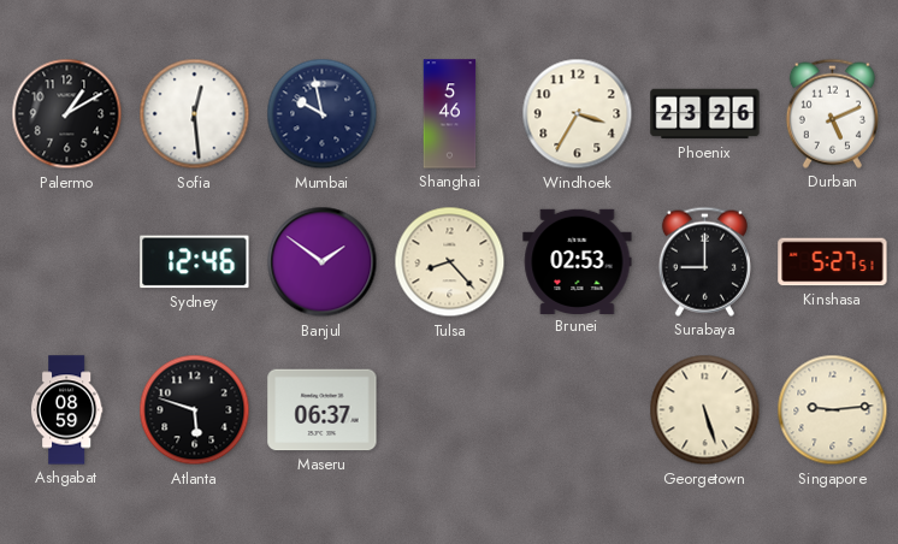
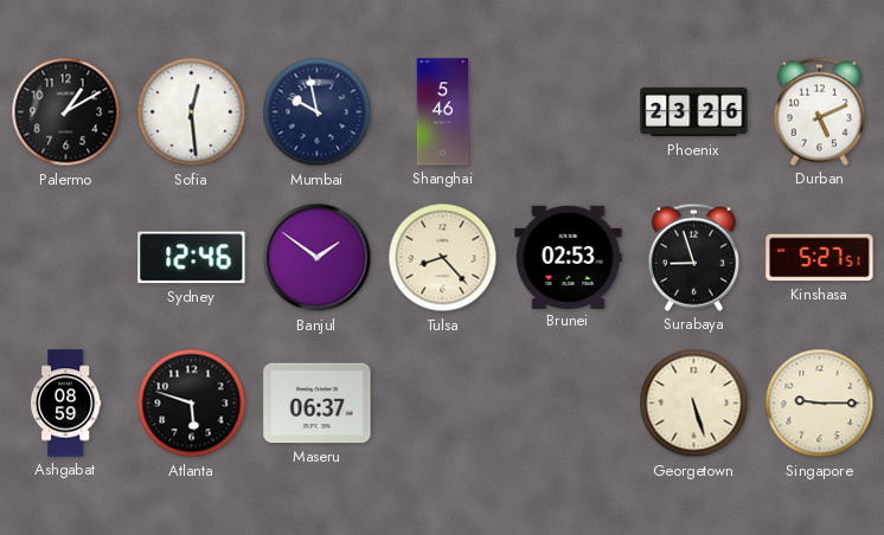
Windhoek: 3:35 -> none
Surabaya: 9:00 -> 8:57
Singapore: 9:14 -> 9:15
